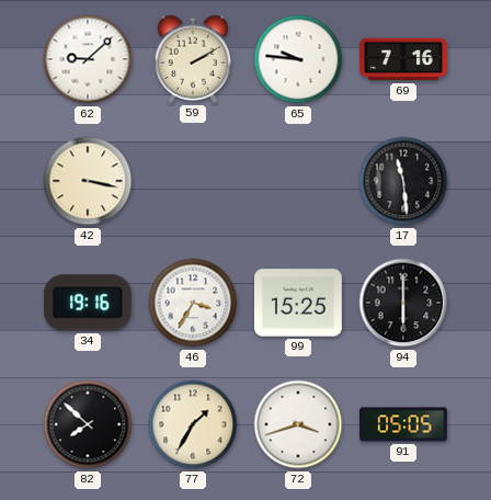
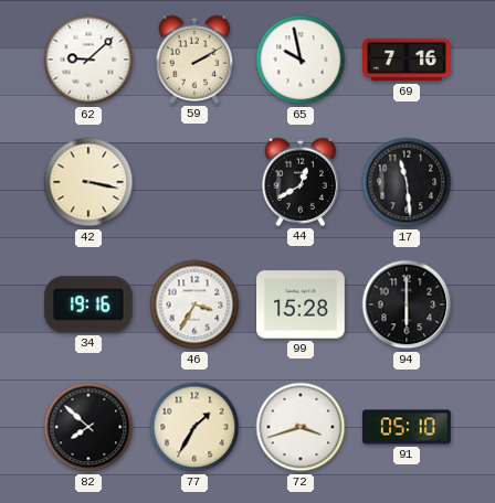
65: 9:46 -> 9:58
44: none -> 12:40
99: 15:25 -> 15:28
91: 05:05 -> 05:10
